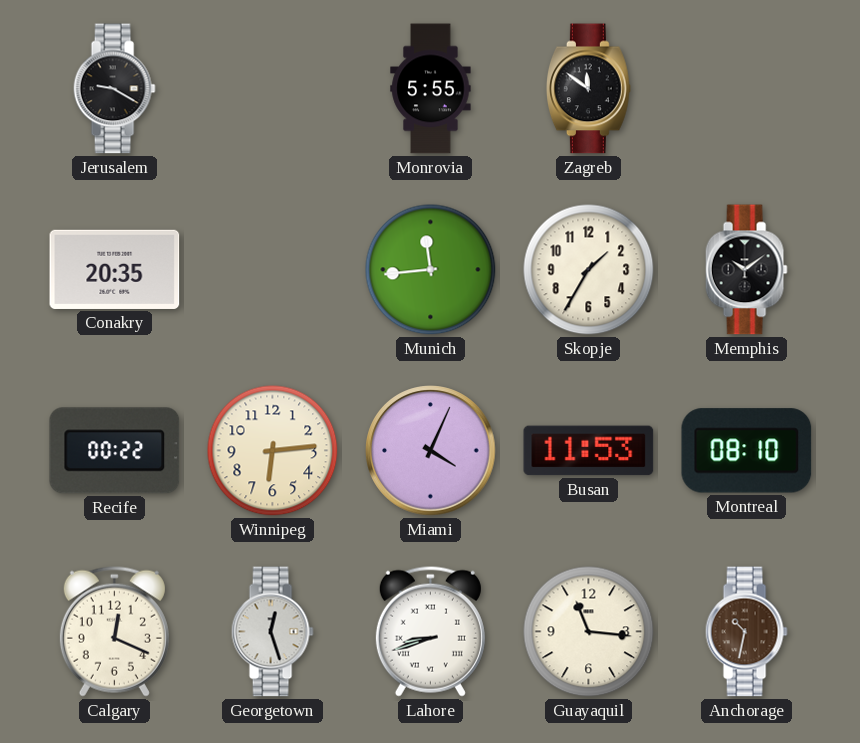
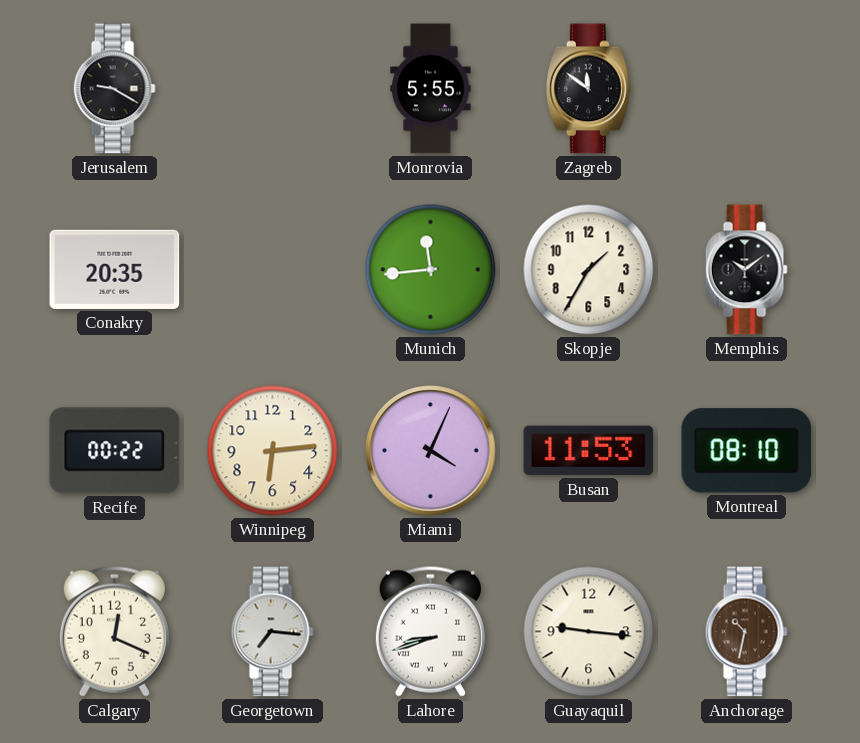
Georgetown: 12:27 -> 7:16
Guayaquil: 11:16 -> 9:16
